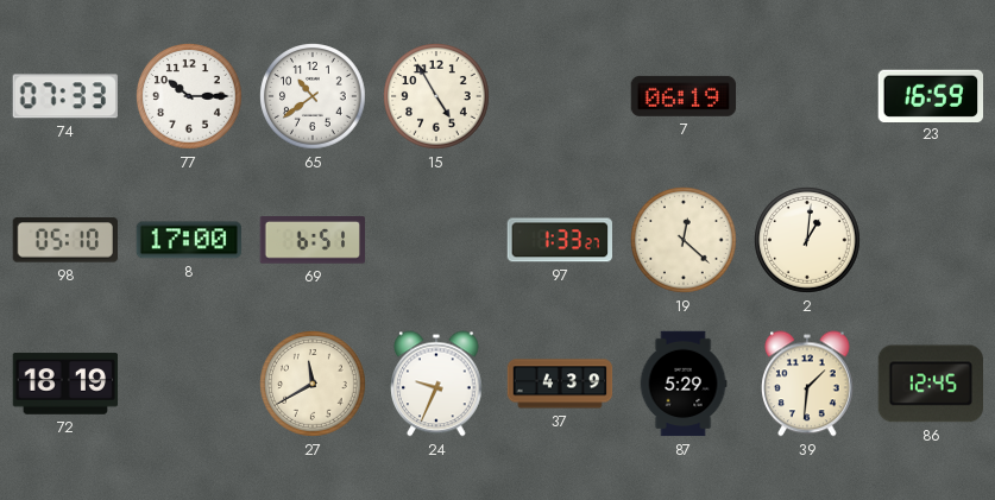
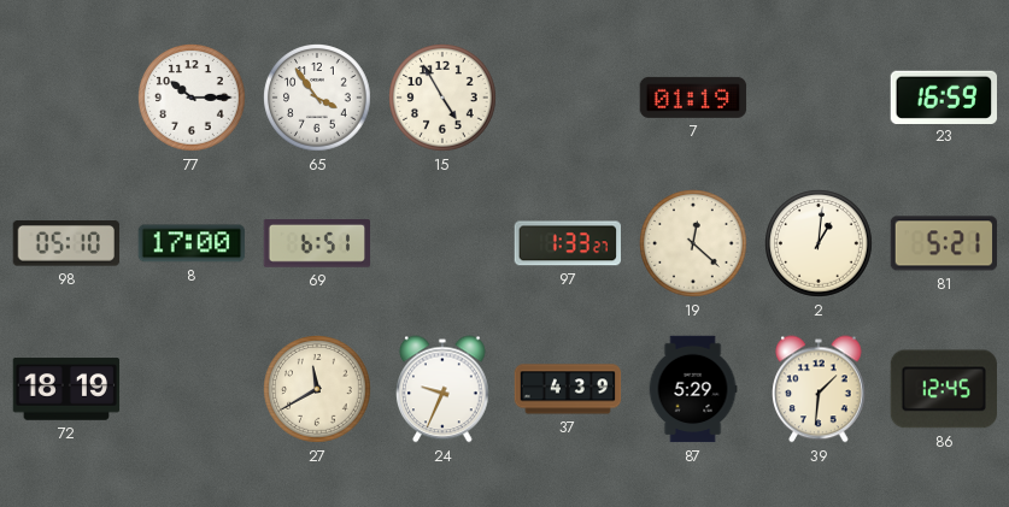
74: 07:33 -> none
65: 10:39 -> 3:54
7: 06:19 -> 01:19
81: none -> 5:21
